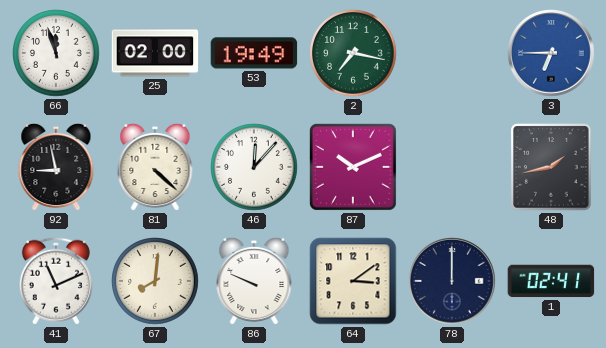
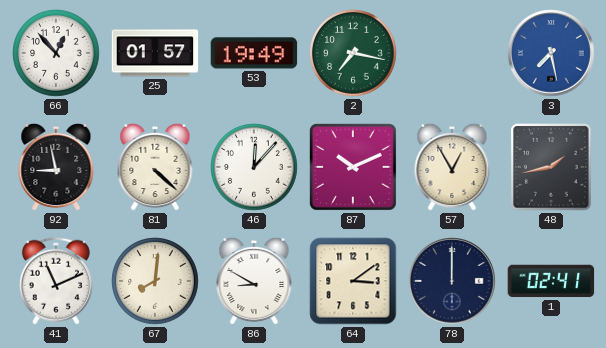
66: 11:57 -> 12:53
25: 02:00 -> 01:57
3: 6:45 -> 7:28
57: none -> 12:55
86: 9:49 -> 8:50
